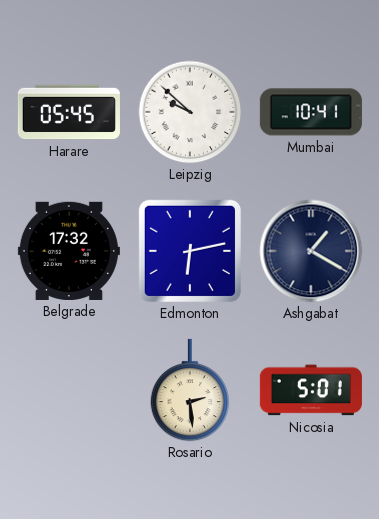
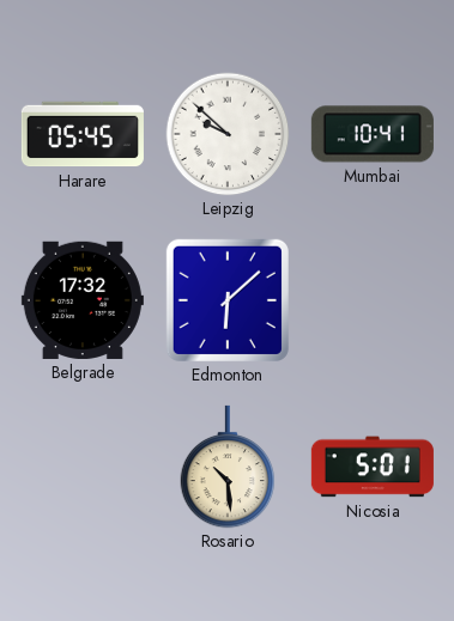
Edmonton: 6:13 -> 6:08
Ashgabat: 1:20 -> none
Rosario: 2:29 -> 10:29
